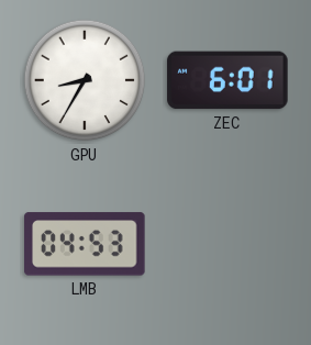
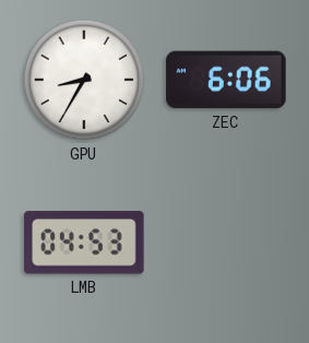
ZEC: 6:01 -> 6:06
